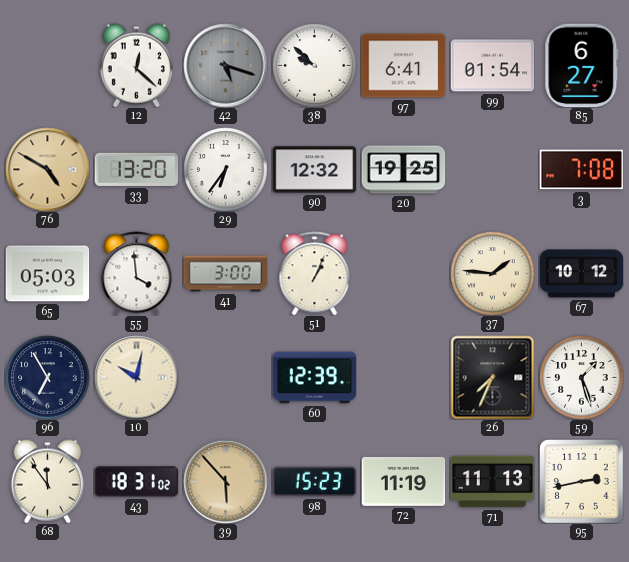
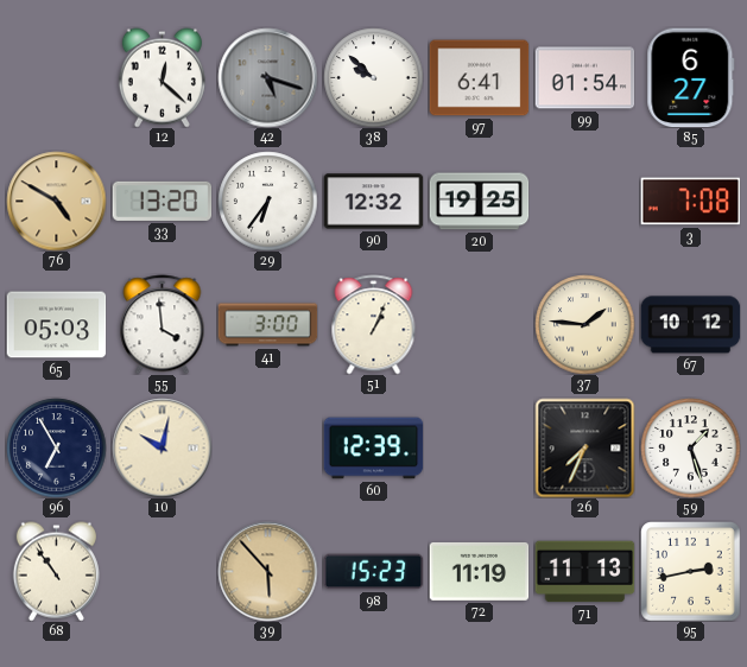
68: 11:54 -> 10:54
43: 18:31 -> none
